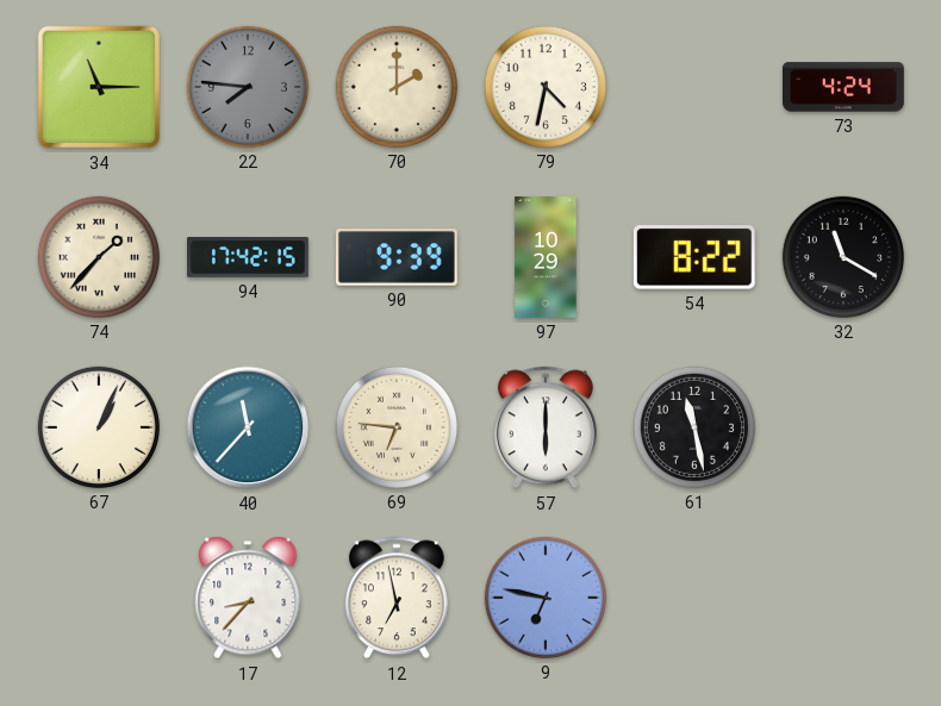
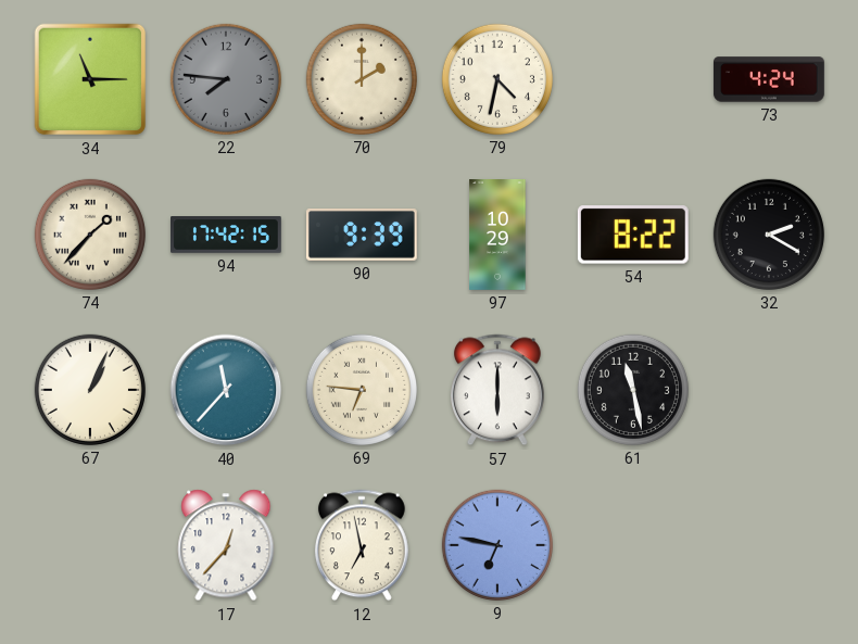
32: 11:20 -> 2:20
17: 8:37 -> 12:37
